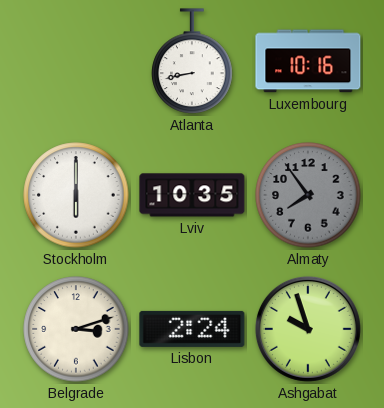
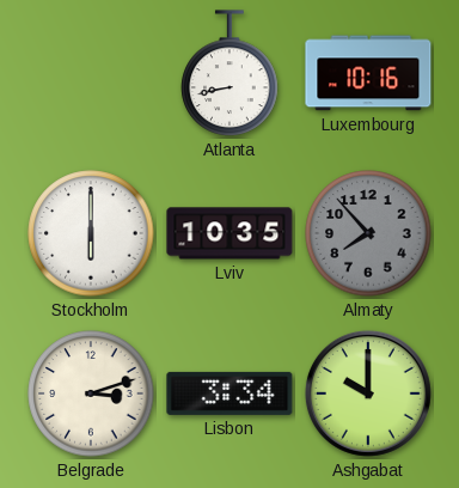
Almaty: 7:54 -> 7:53
Lisbon: 2:24 -> 3:34
Ashgabat: 9:57 -> 10:00
